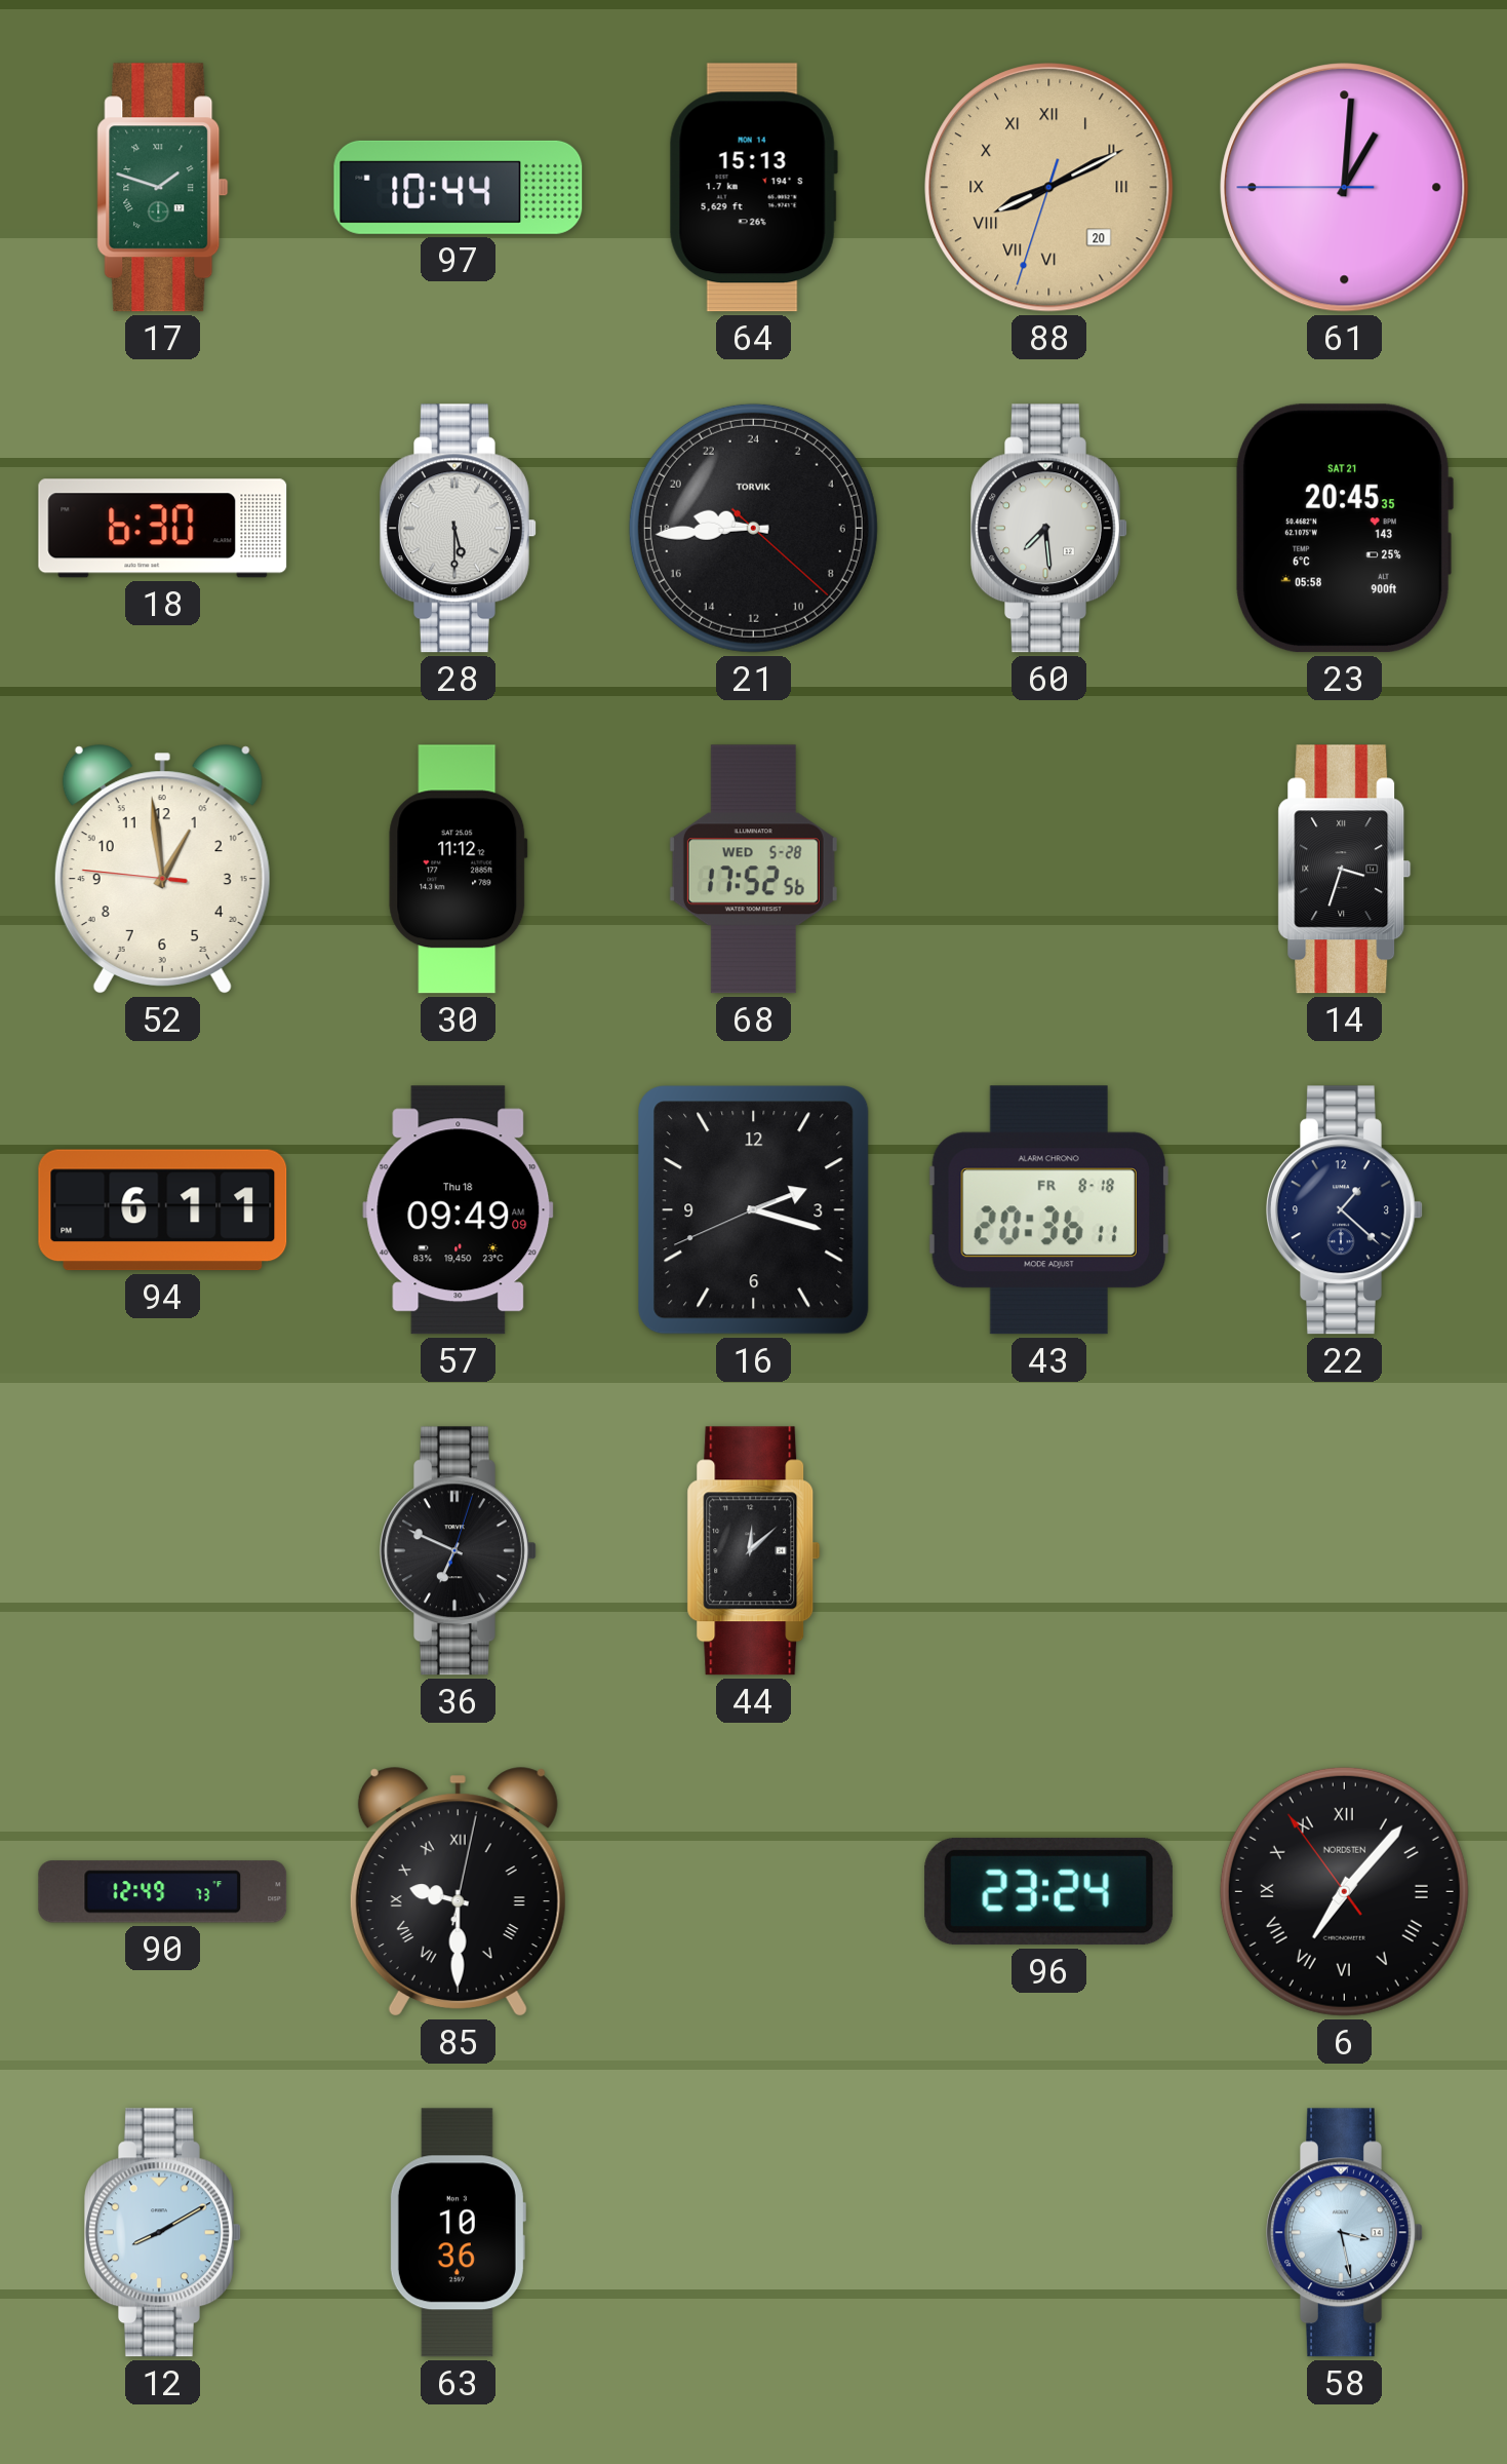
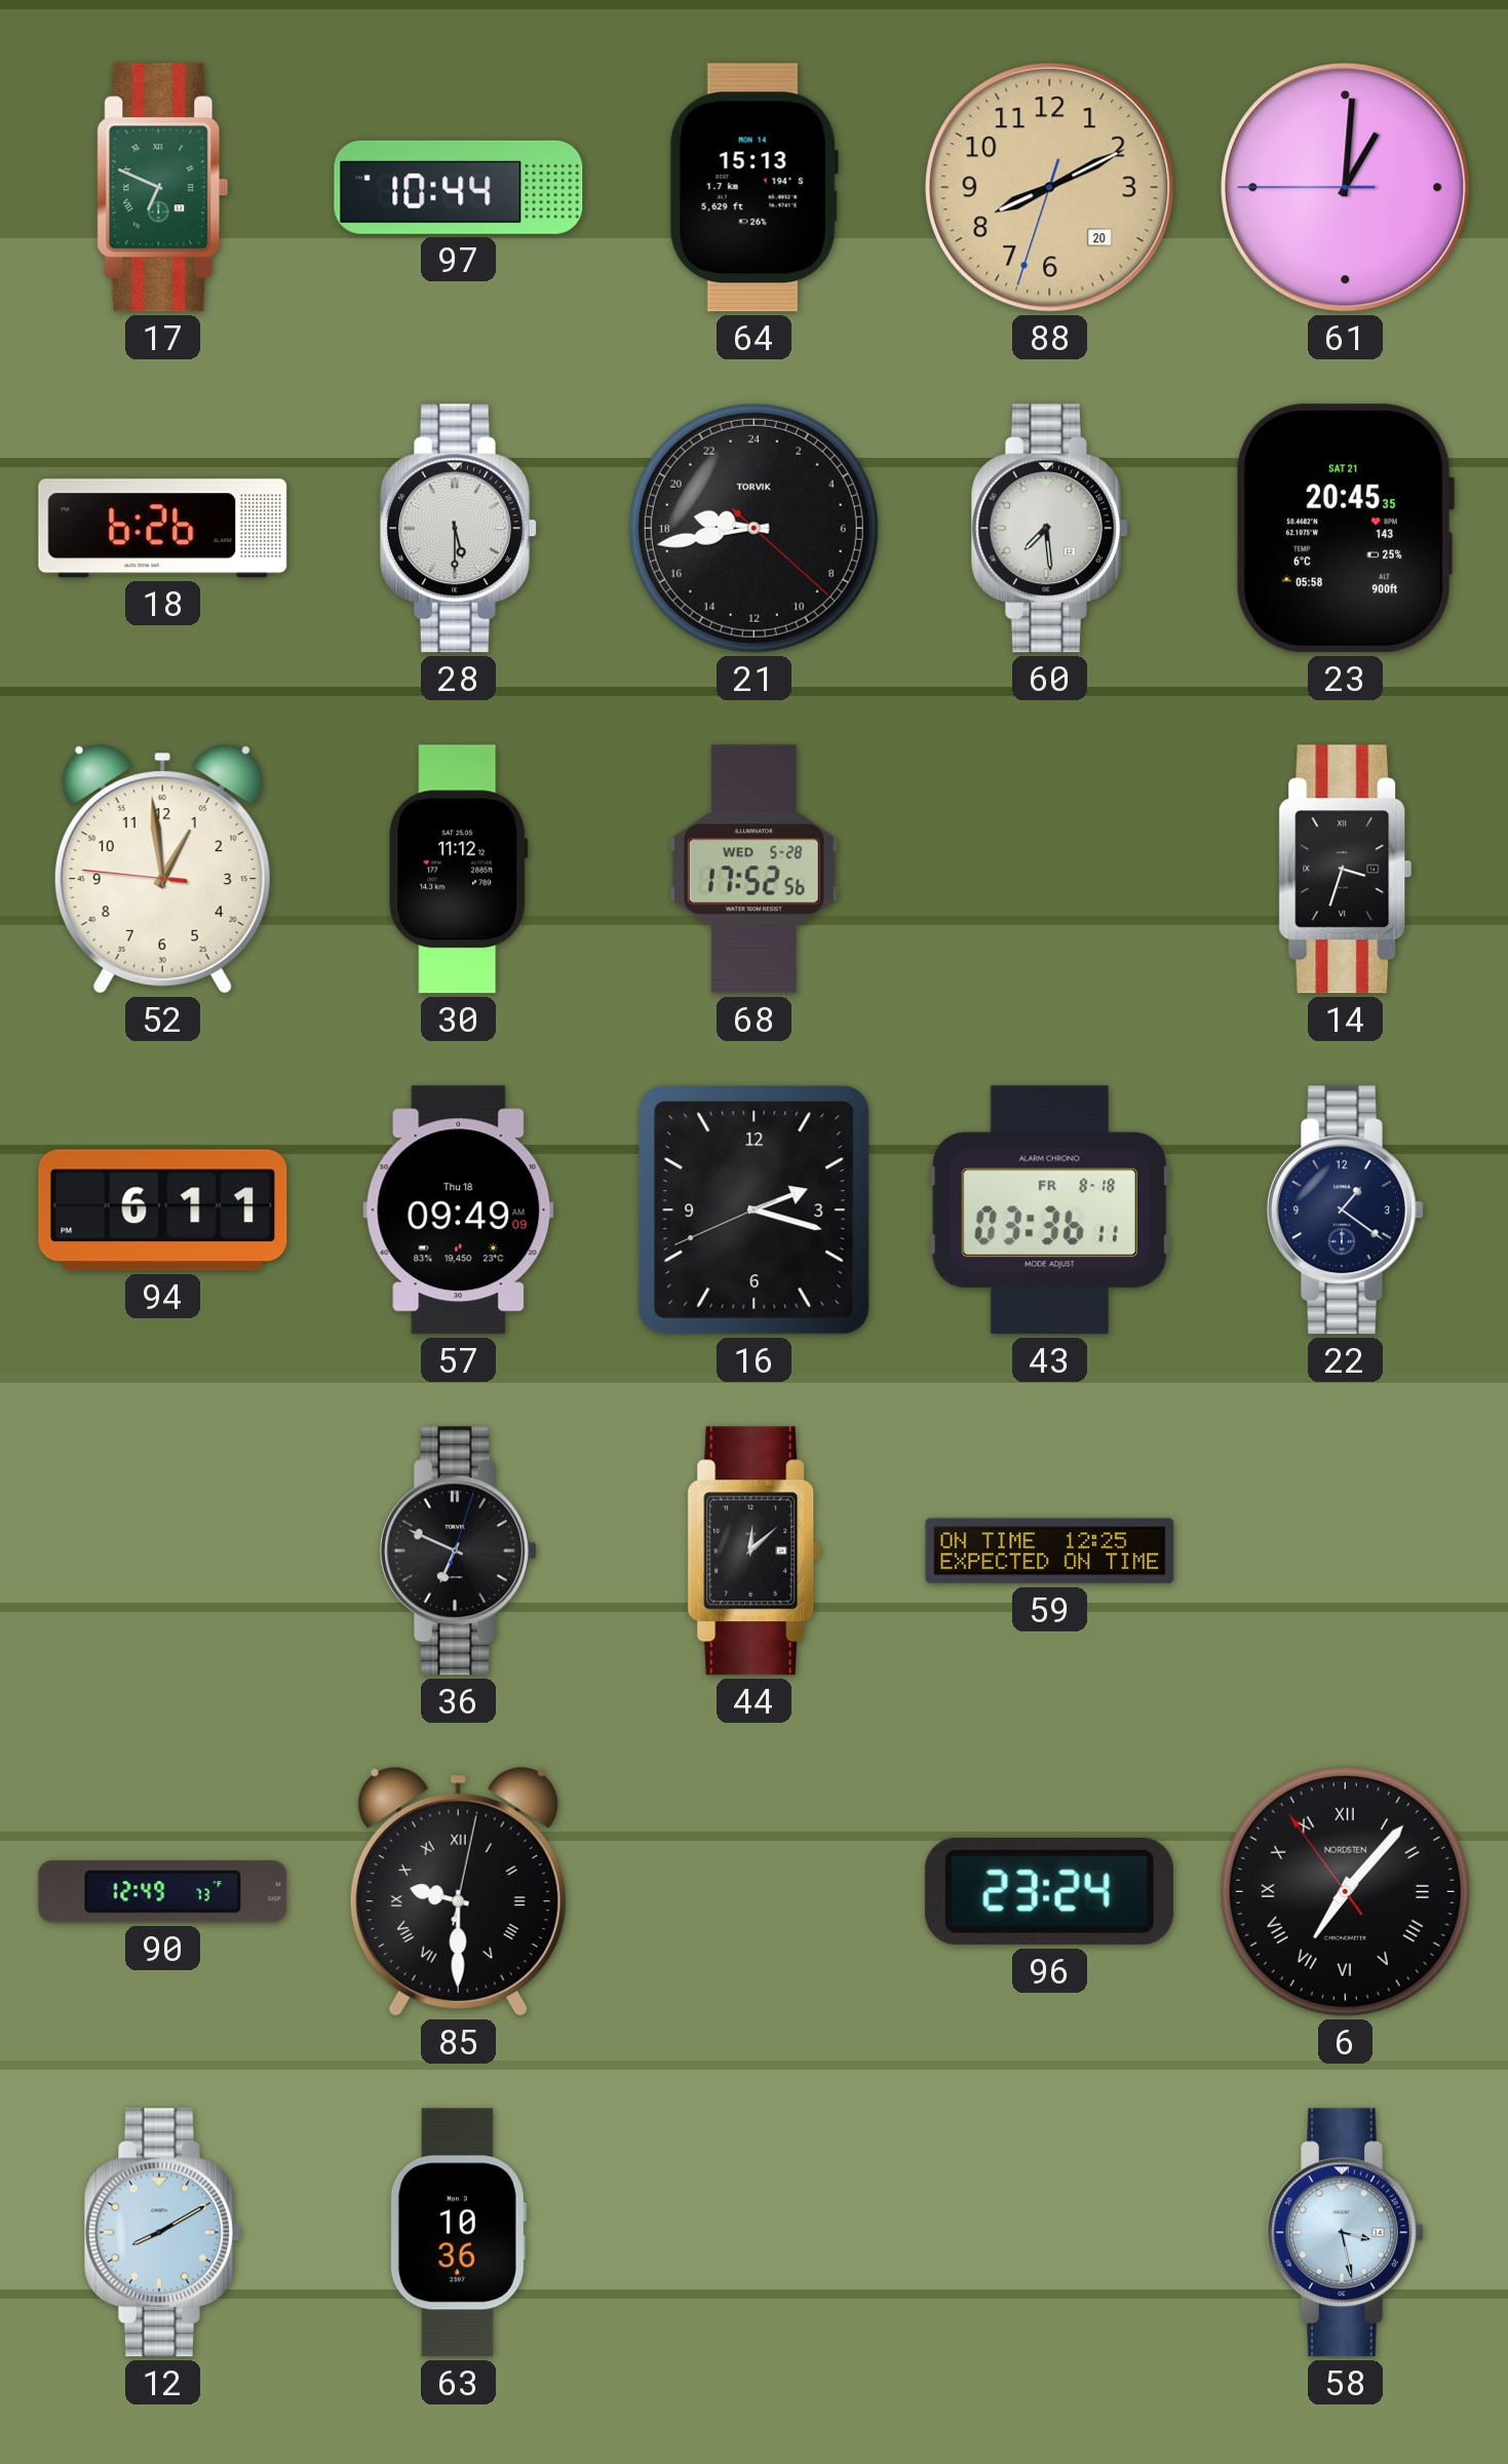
17: 1:48 -> 6:49
88 numerals: Roman -> Arabic
18: 6:30 -> 6:26
21: 18:44 -> 18:43
43: 20:36 -> 03:36
22: 1:22 -> 1:21
59: none -> 12:25
